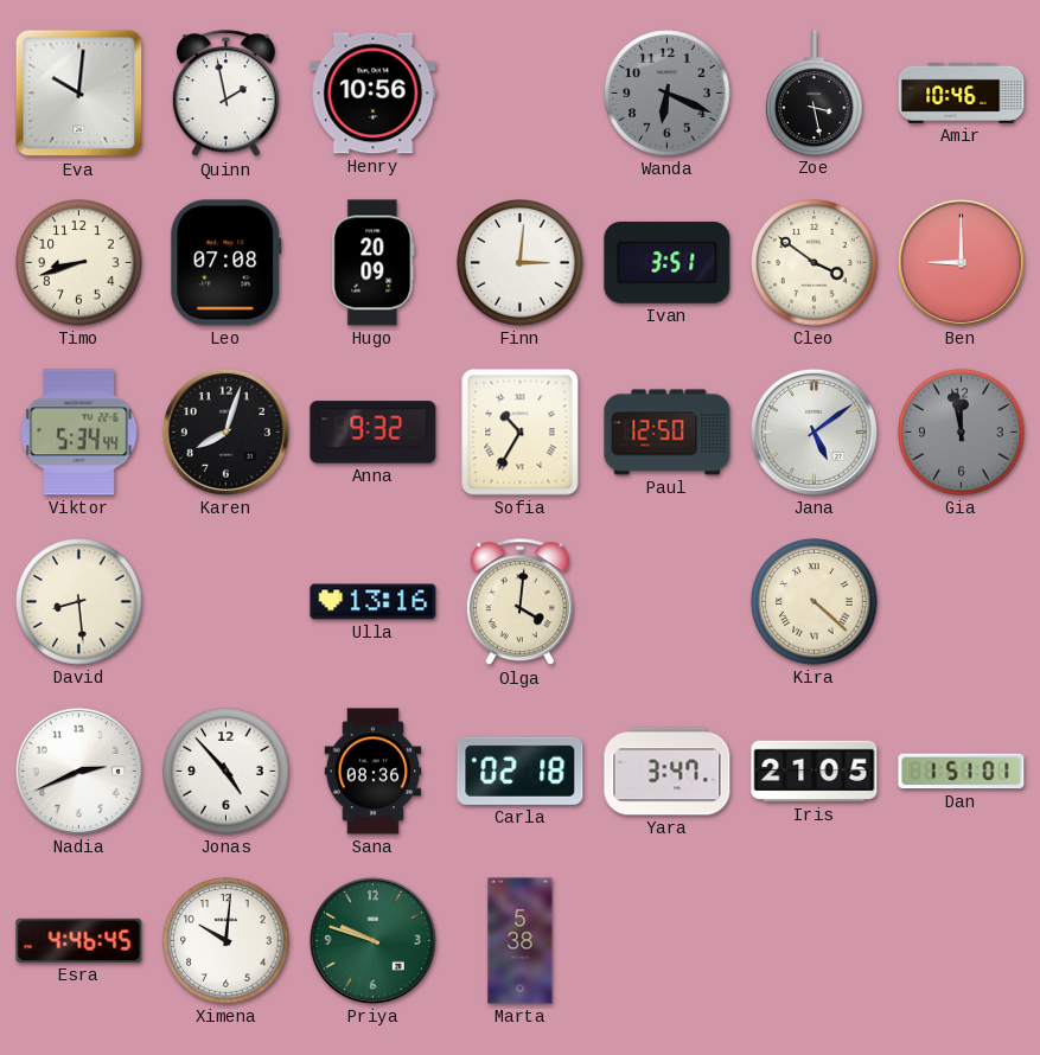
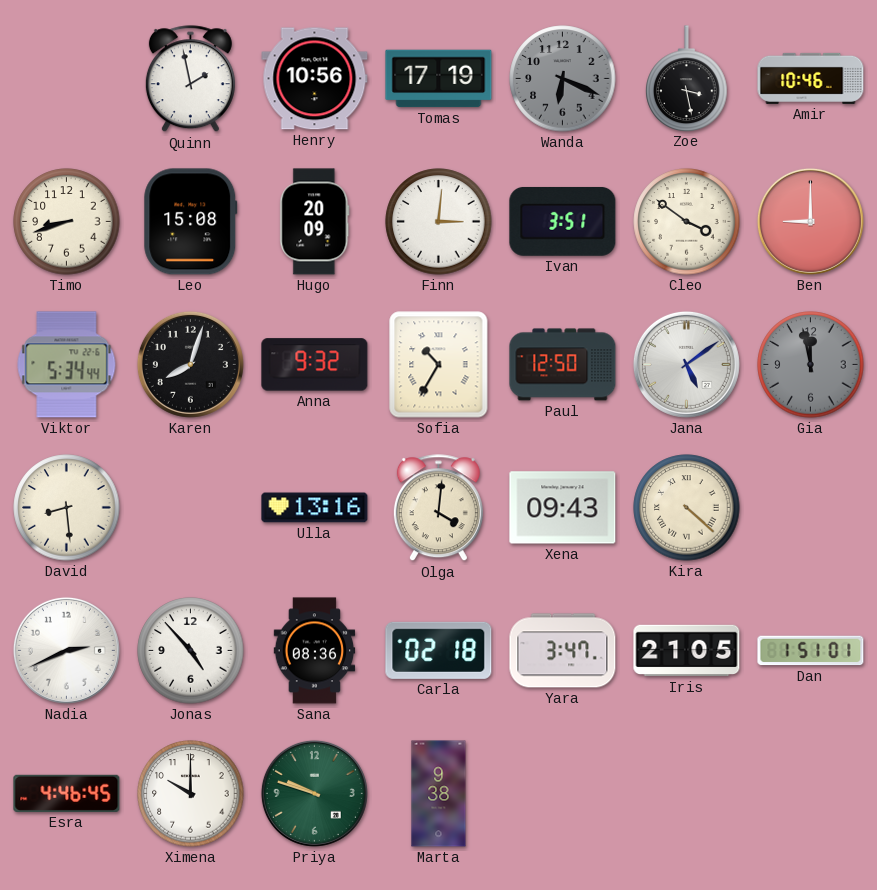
Eva: 10:01 -> none
Tomas: none -> 17:19
Leo: 07:08 -> 15:08
Xena: none -> 09:43
Ximena: 10:01 -> 10:00
Marta: 5:38 -> 9:38
